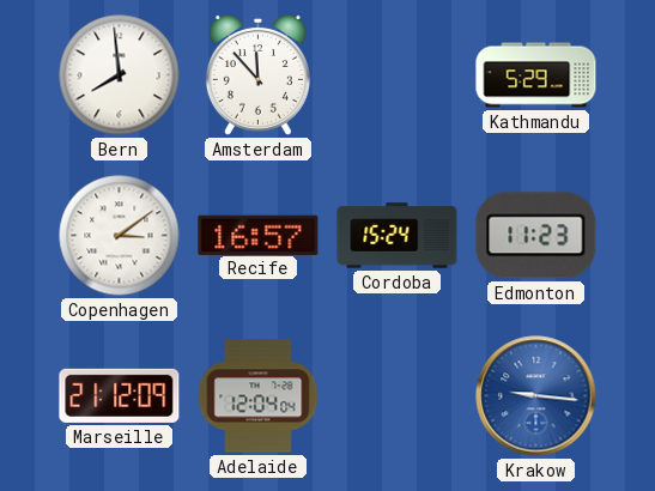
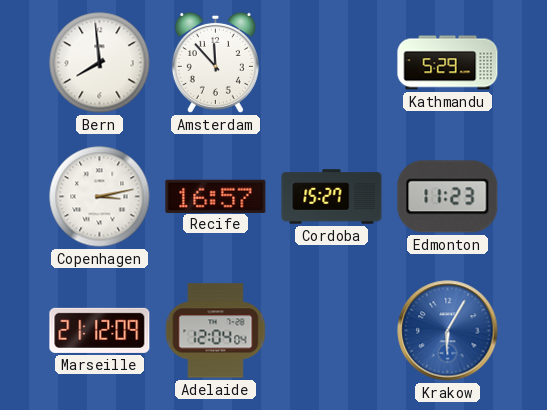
Copenhagen: 3:09 -> 3:13
Cordoba: 15:24 -> 15:27
Krakow: 9:16 -> 6:05
